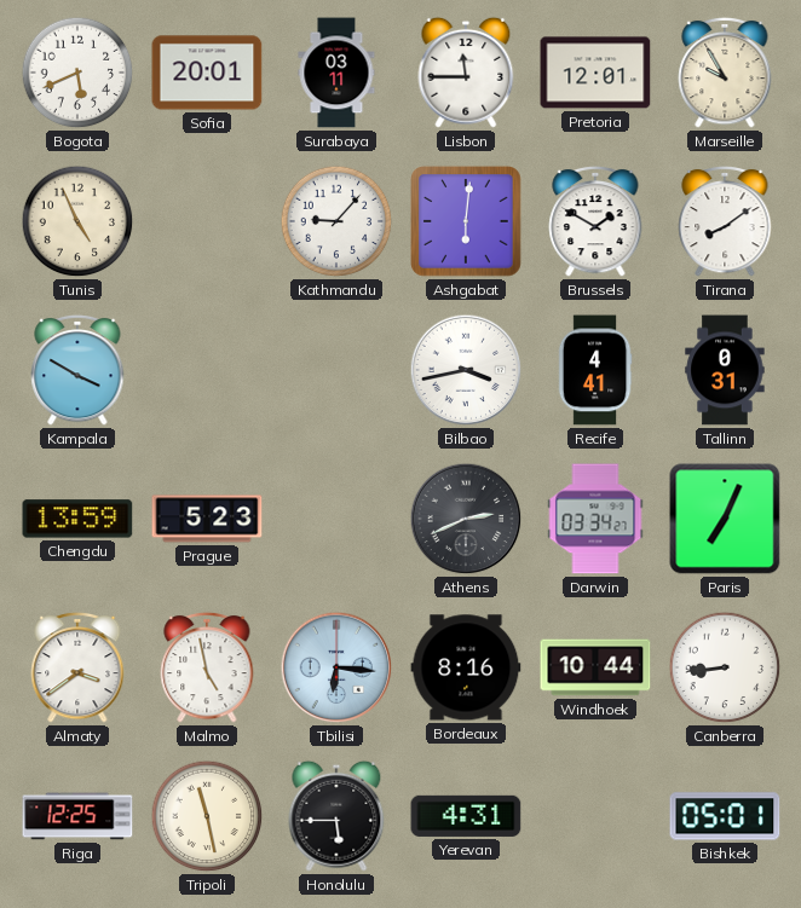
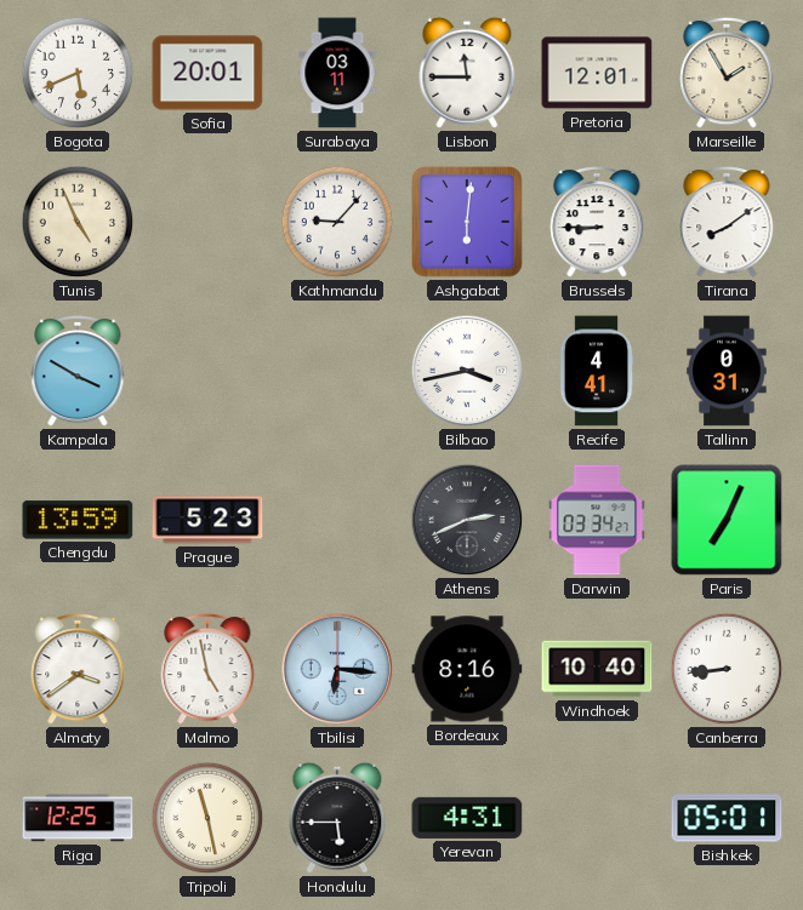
Marseille: 9:55 -> 1:55
Brussels: 1:50 -> 8:45
Windhoek: 10:44 -> 10:40
